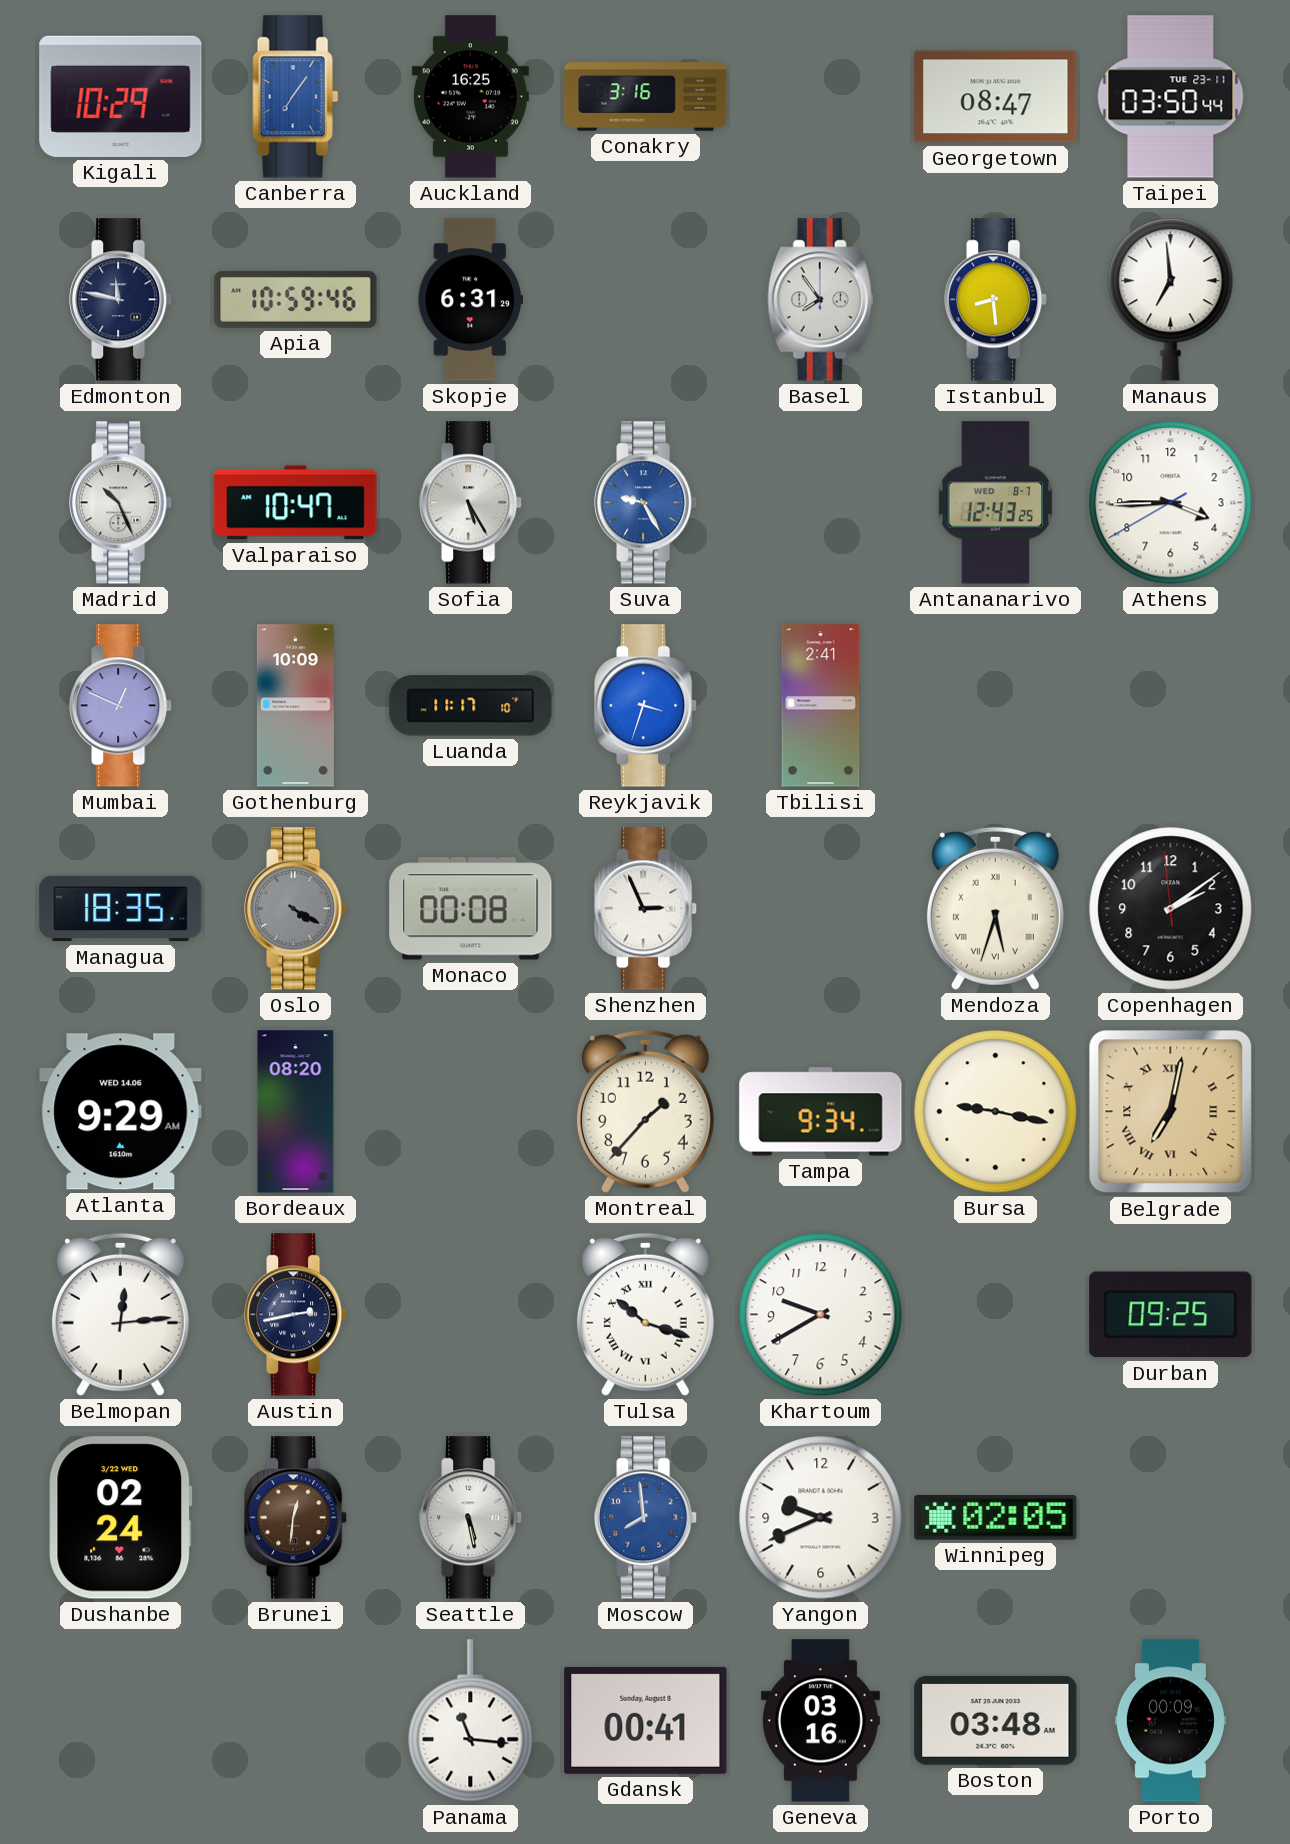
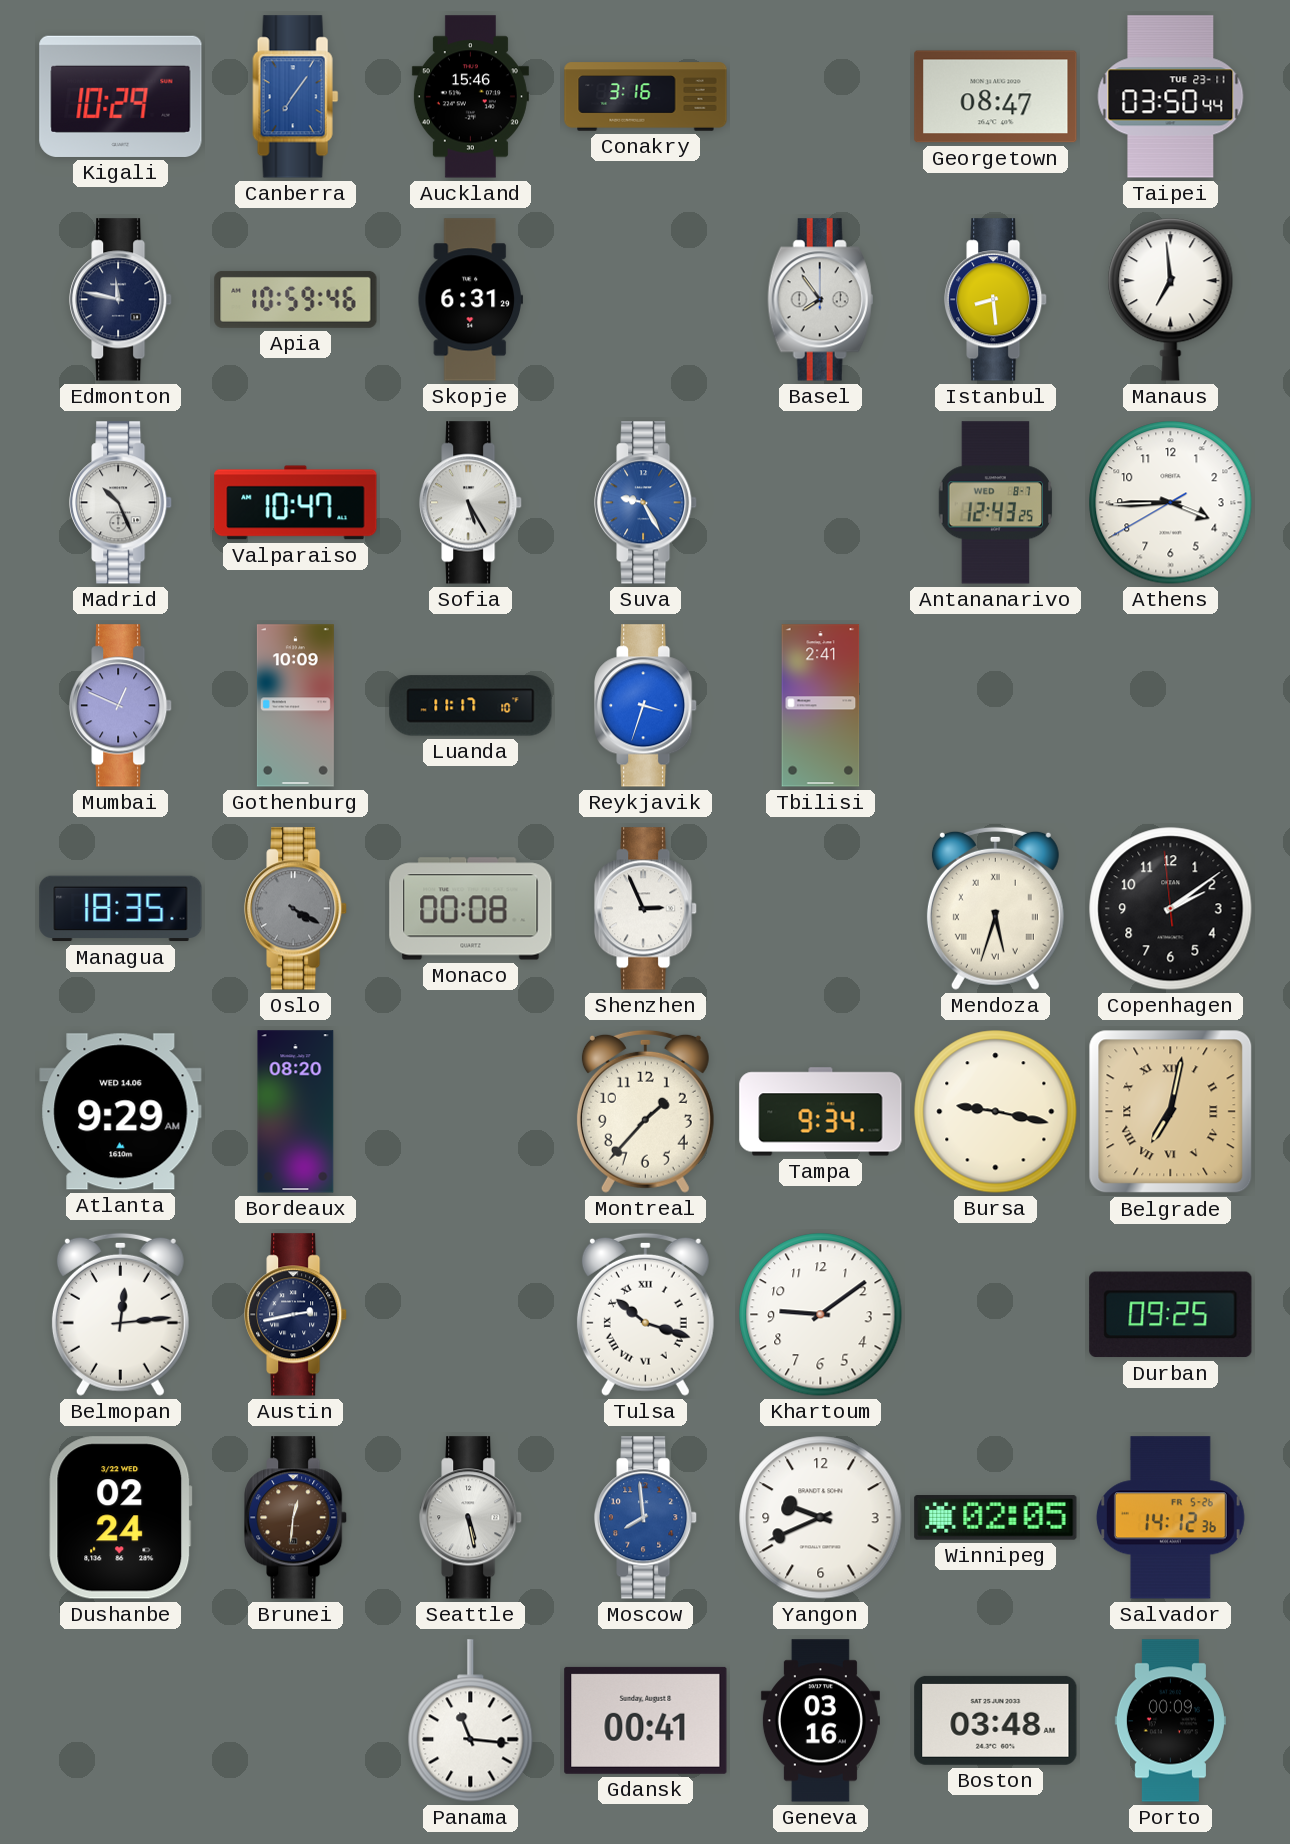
Auckland: 16:25 -> 15:46
Khartoum: 9:40 -> 9:09
Salvador: none -> 14:12
